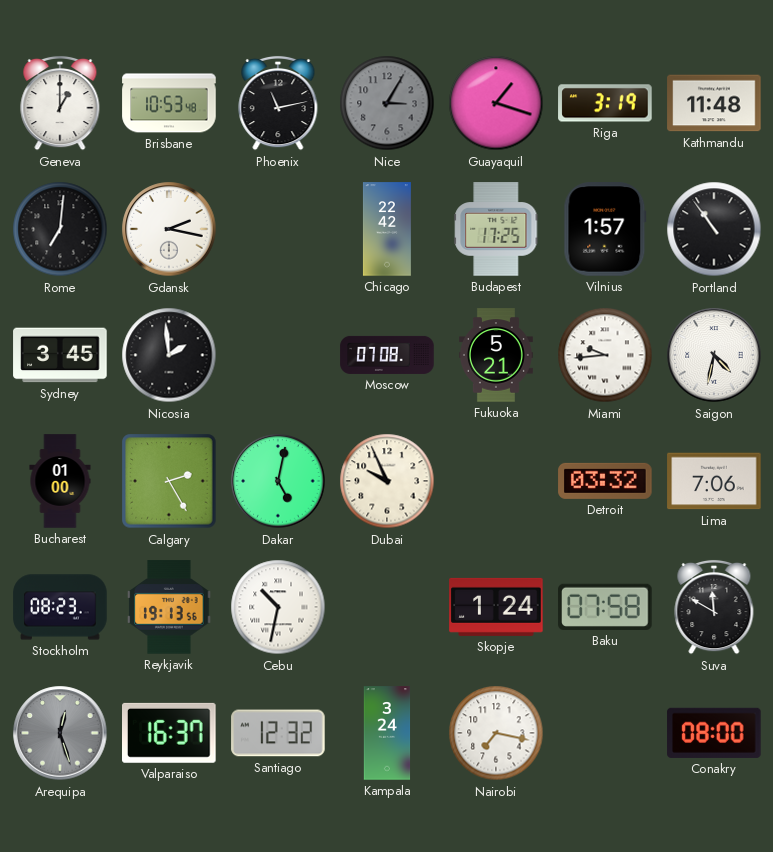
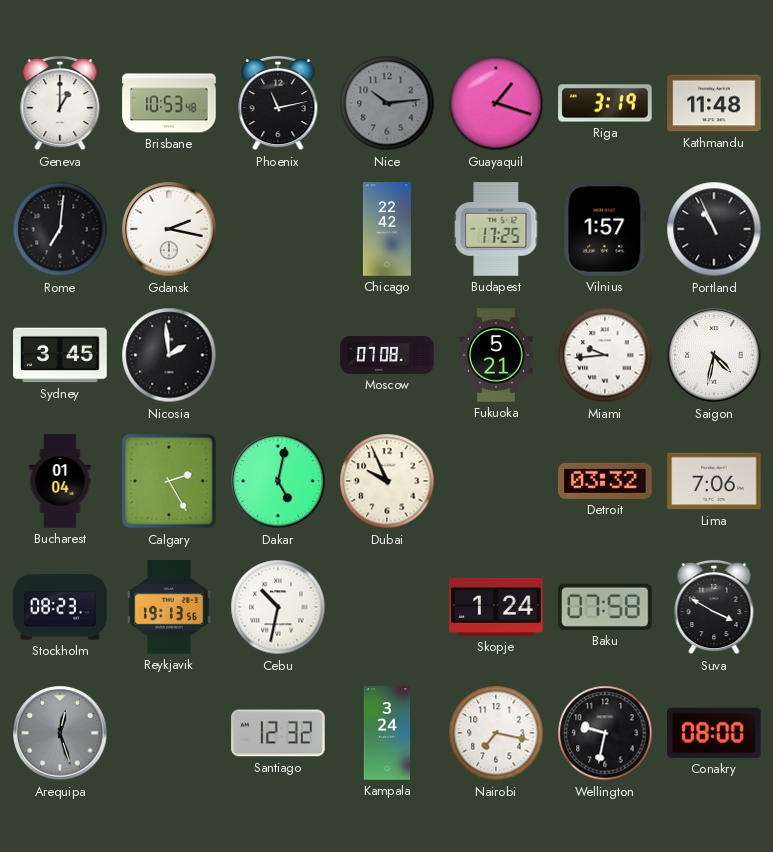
Nice: 3:05 -> 10:14
Portland: 10:54 -> 10:56
Bucharest: 01:00 -> 01:04
Suva: 11:50 -> 3:50
Valparaiso: 16:37 -> none
Wellington: none -> 9:32
